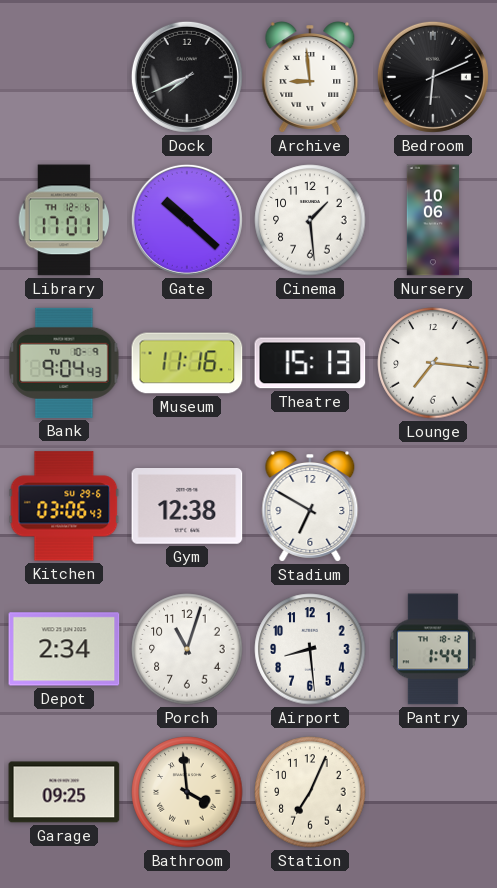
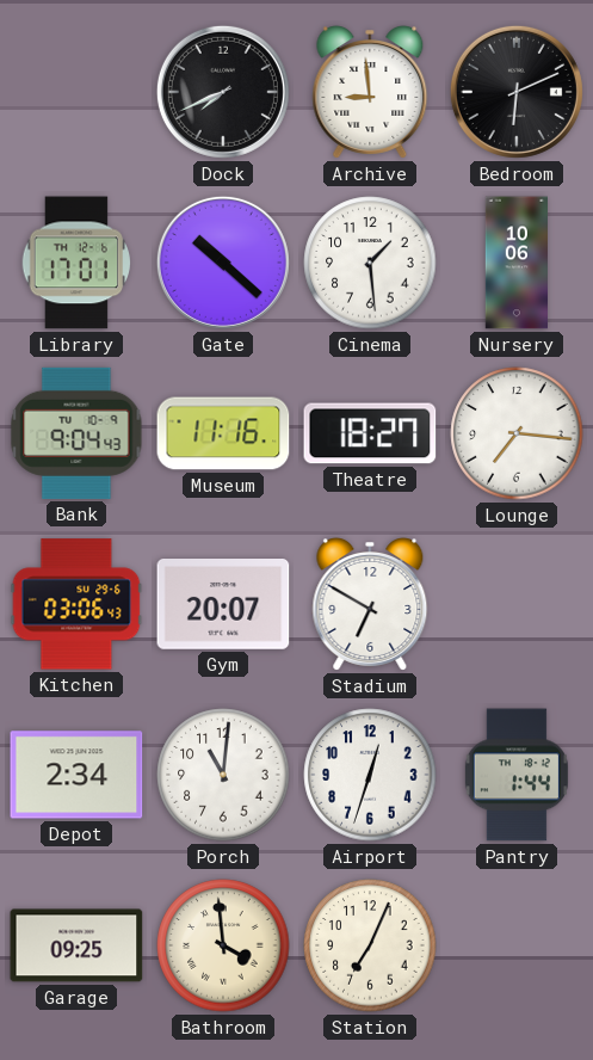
Theatre: 15:13 -> 18:27
Gym: 12:38 -> 20:07
Porch: 11:03 -> 11:01
Airport: 8:29 -> 12:33
